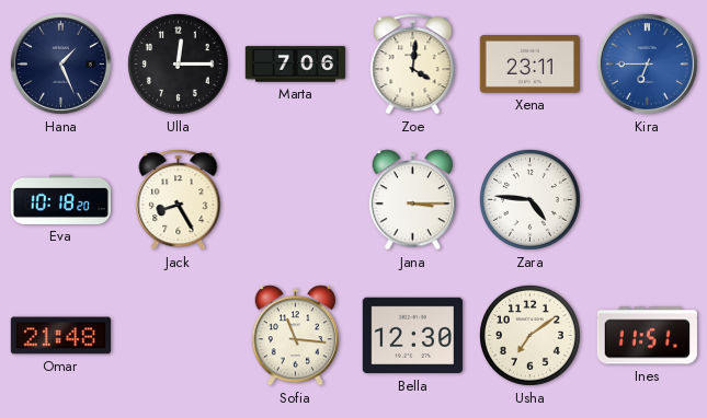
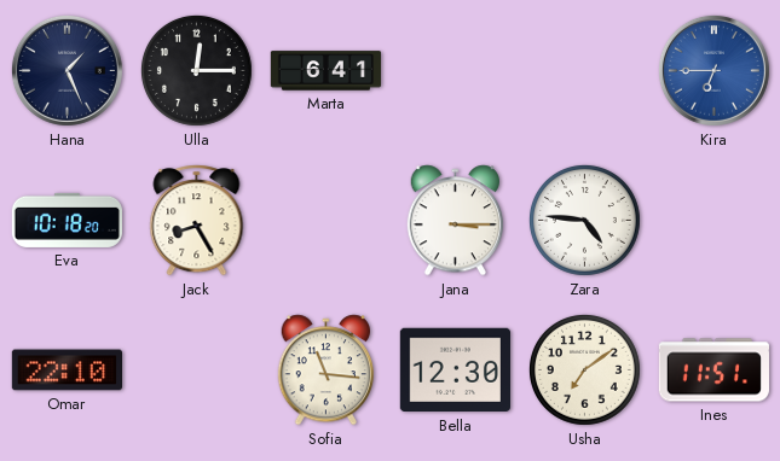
Marta: 7:06 -> 6:41
Zoe: 4:01 -> none
Xena: 23:11 -> none
Omar: 21:48 -> 22:10
